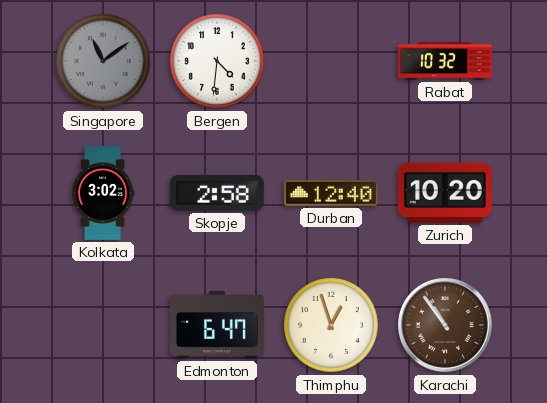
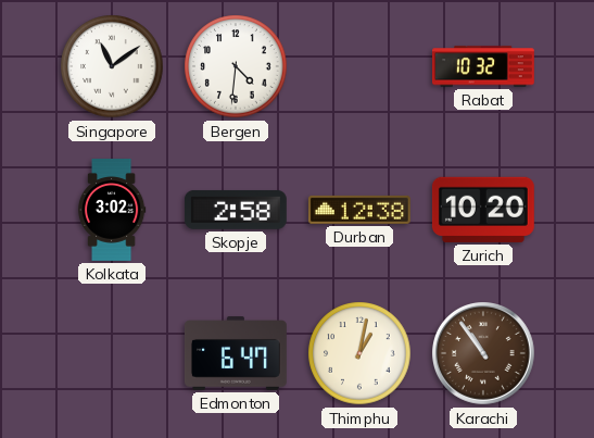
Singapore dial: grey -> white
Durban: 12:40 -> 12:38
Thimphu: 12:57 -> 1:02
